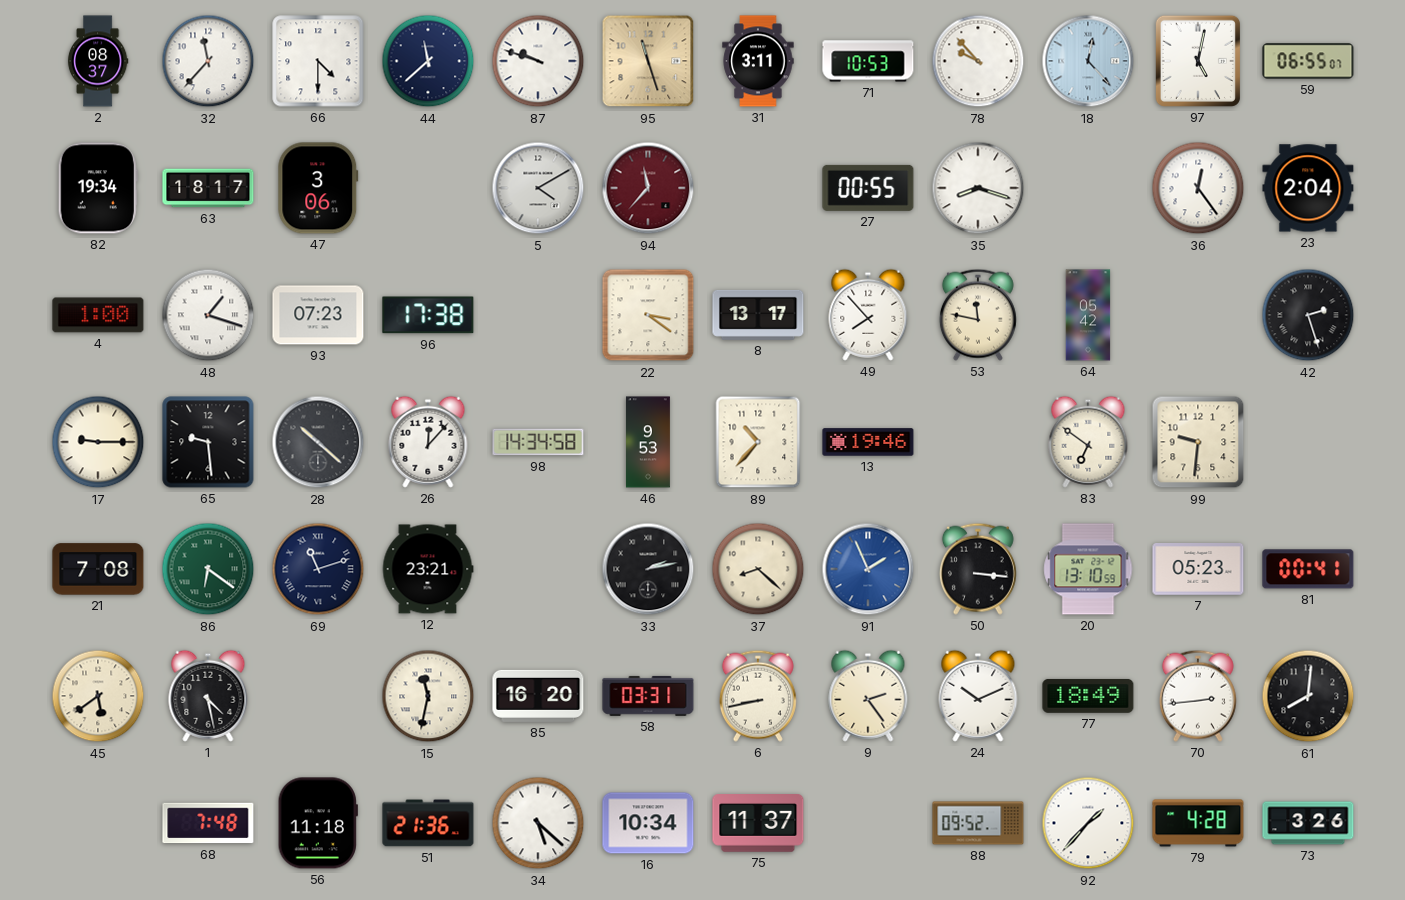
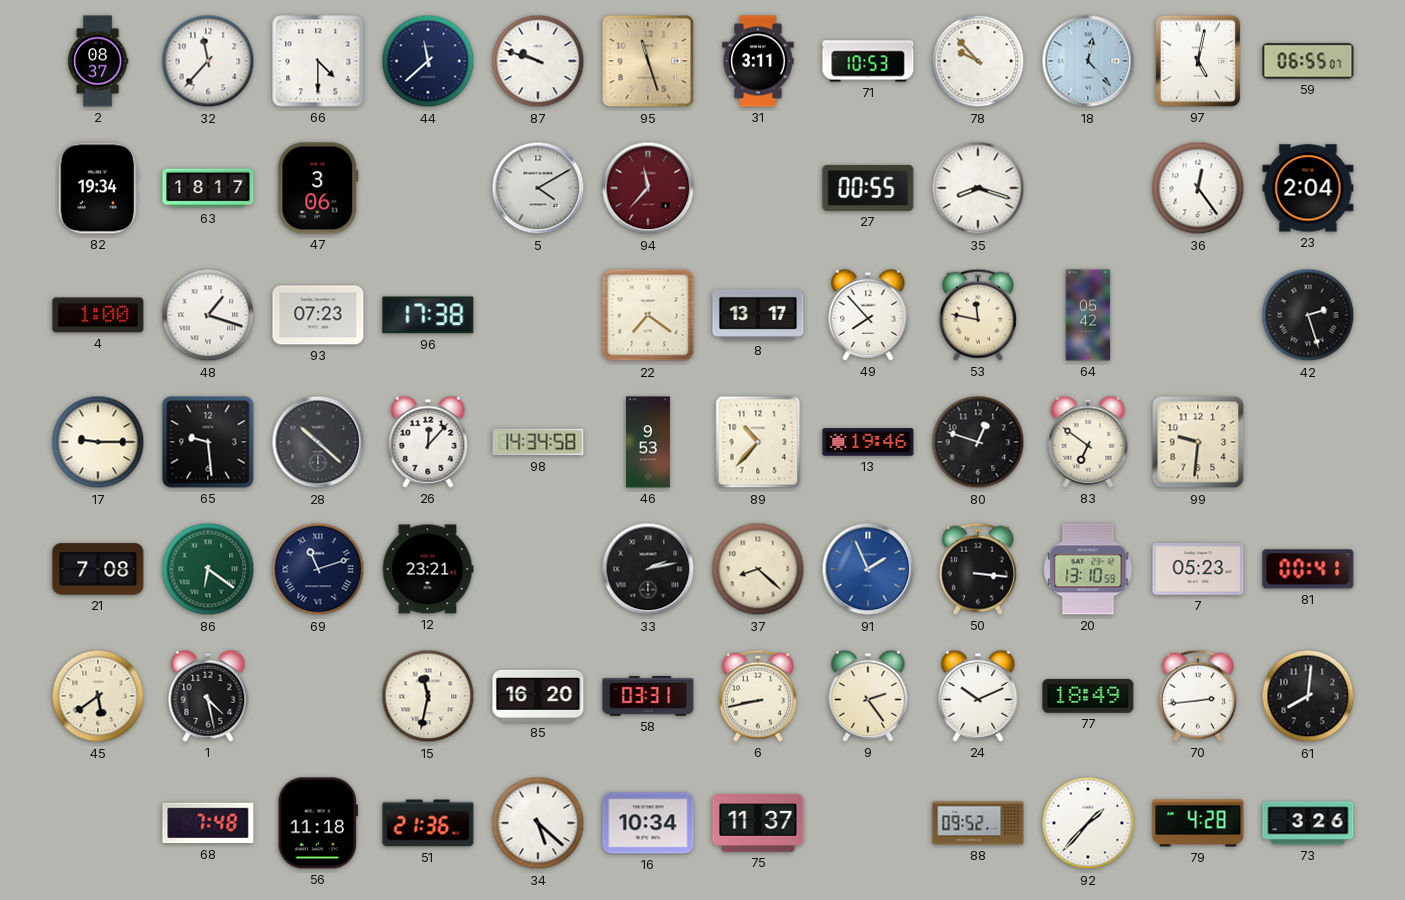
22: 3:21 -> 7:21
80: none -> 12:48
